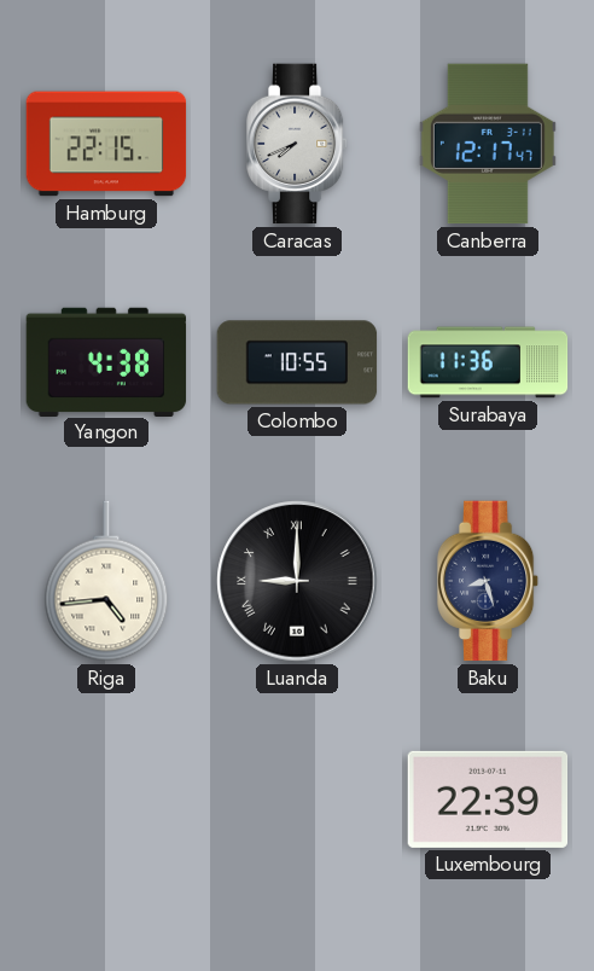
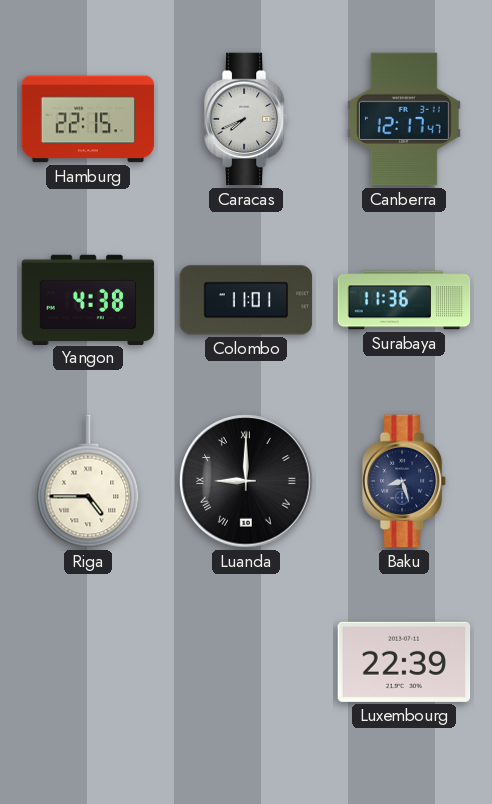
Colombo: 10:55 -> 11:01
Riga: 4:44 -> 4:45
